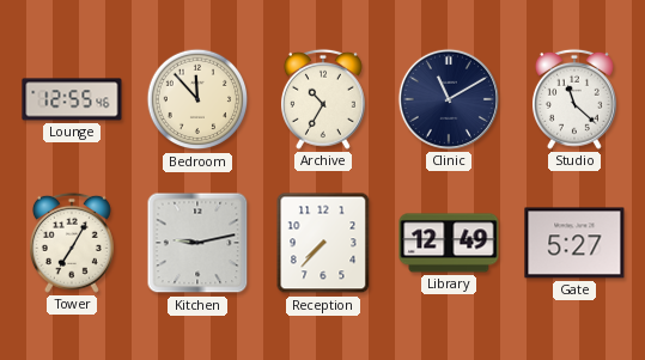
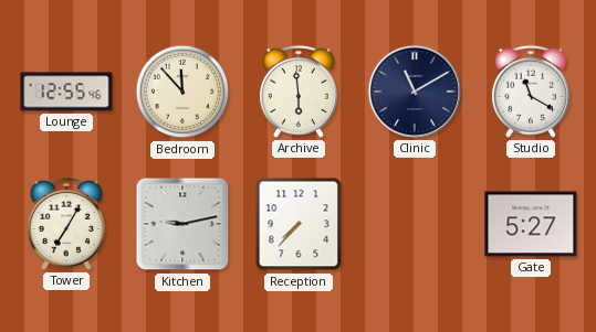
Archive: 10:35 -> 5:59
Studio: 11:22 -> 11:20
Library: 12:49 -> none
